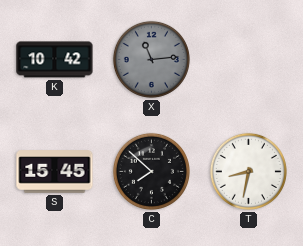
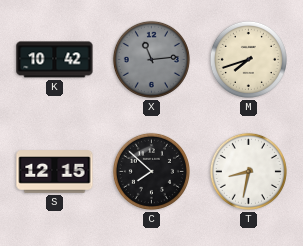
M: none -> 7:42
S: 15:45 -> 12:15
